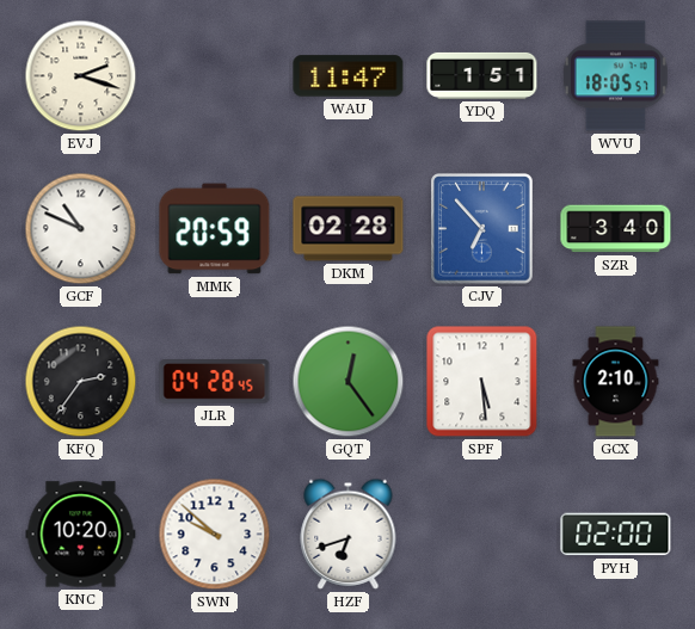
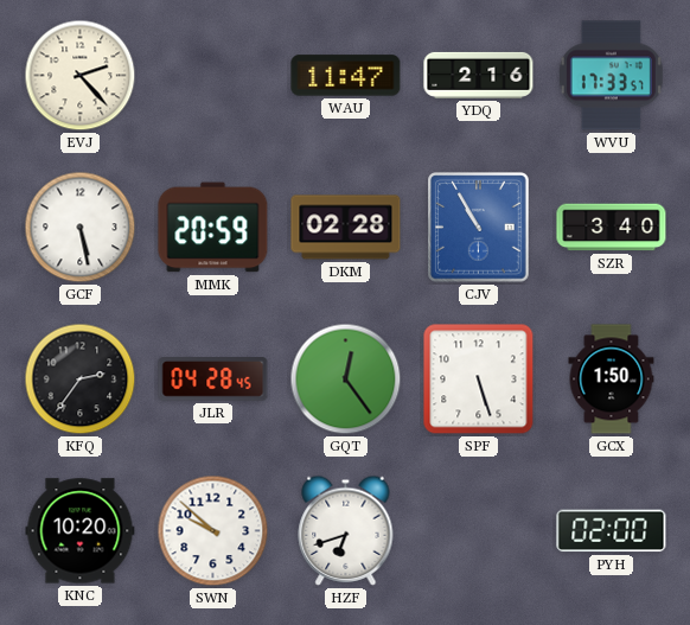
EVJ: 2:18 -> 2:23
YDQ: 1:51 -> 2:16
WVU: 18:05 -> 17:33
GCF: 10:49 -> 5:28
CJV: 6:53 -> 10:55
SPF: 5:29 -> 5:27
GCX: 2:10 -> 1:50
